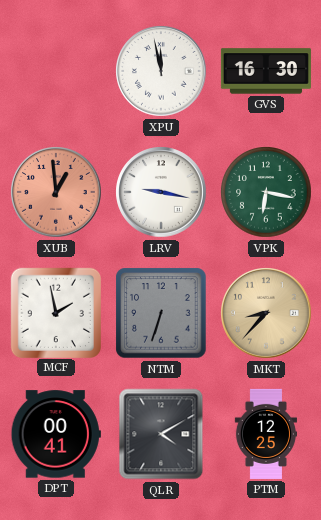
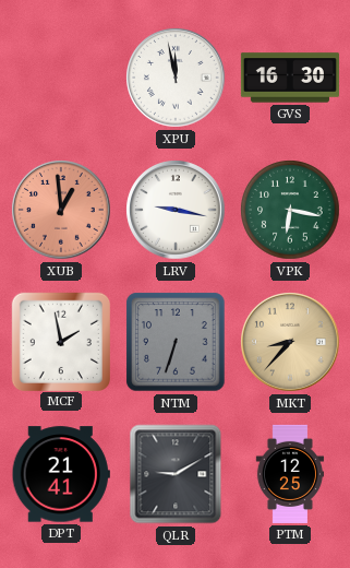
DPT: 00:41 -> 21:41
QLR: 4:10 -> 9:10
